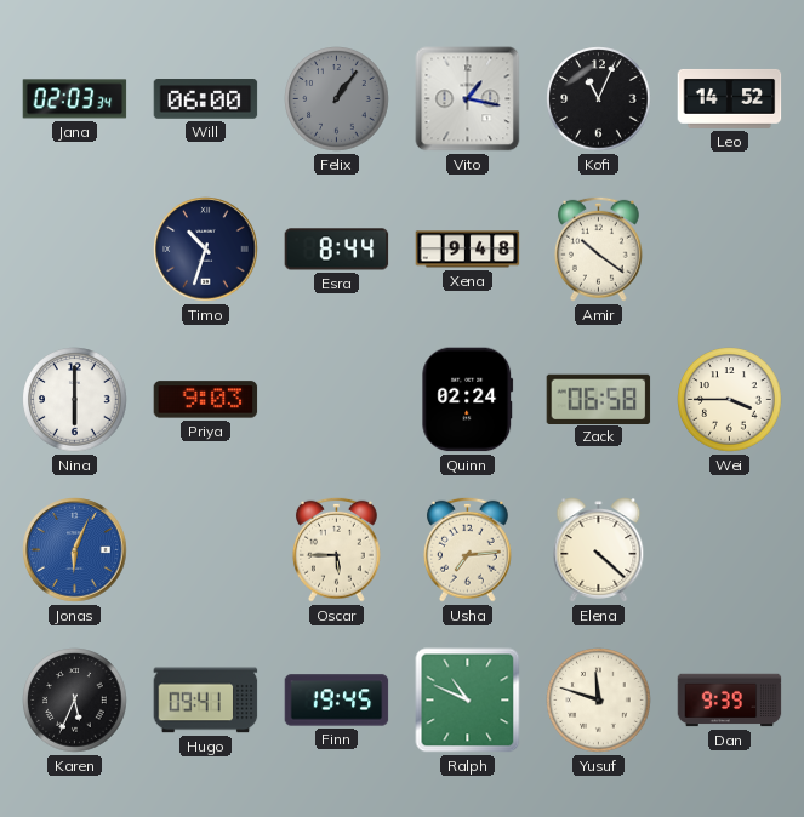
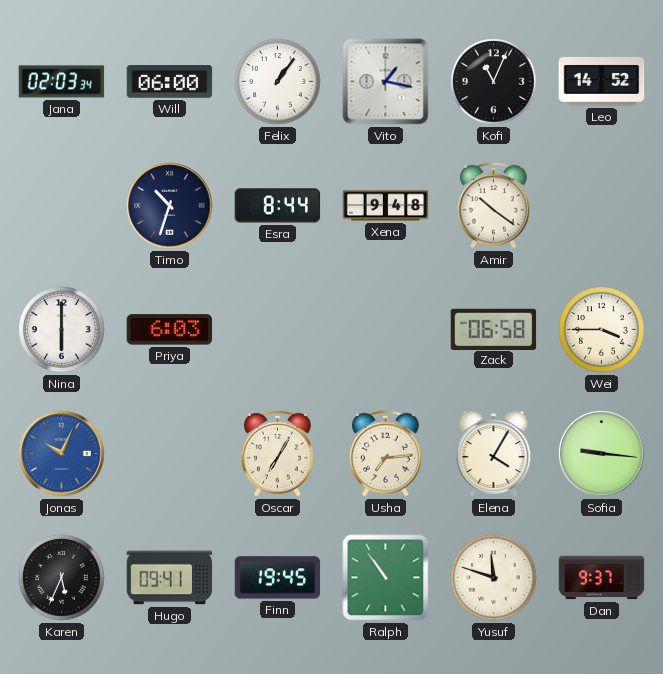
Felix dial: grey -> white
Priya: 9:03 -> 6:03
Quinn: 02:24 -> none
Jonas: 6:04 -> 10:04
Oscar: 5:45 -> 7:05
Elena: 4:22 -> 4:05
Sofia: none -> 9:16
Ralph: 10:49 -> 10:54
Dan: 9:39 -> 9:37
